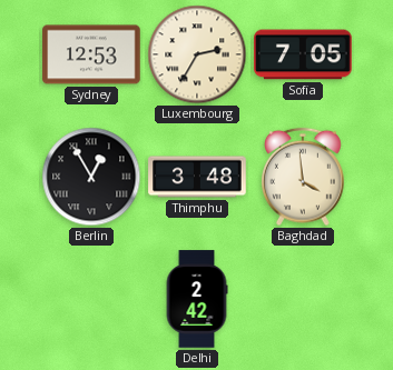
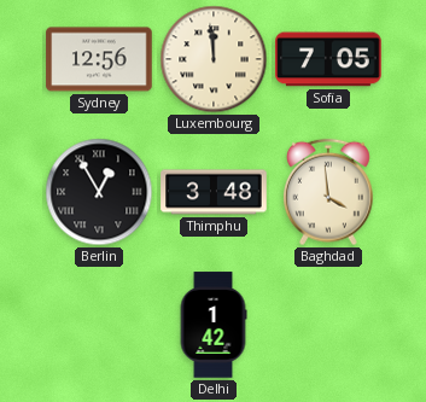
Sydney: 12:53 -> 12:56
Luxembourg: 2:35 -> 11:59
Delhi: 2:42 -> 1:42
